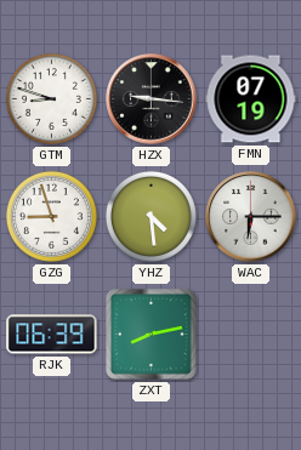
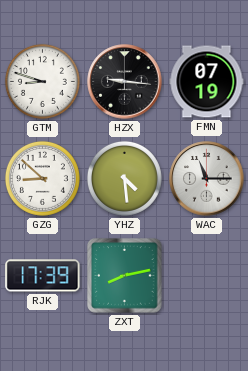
GZG: 8:57 -> 8:52
WAC: 6:15 -> 11:15
RJK: 06:39 -> 17:39
